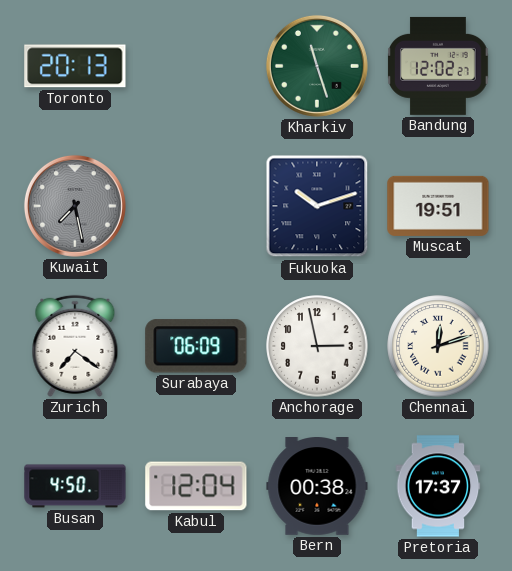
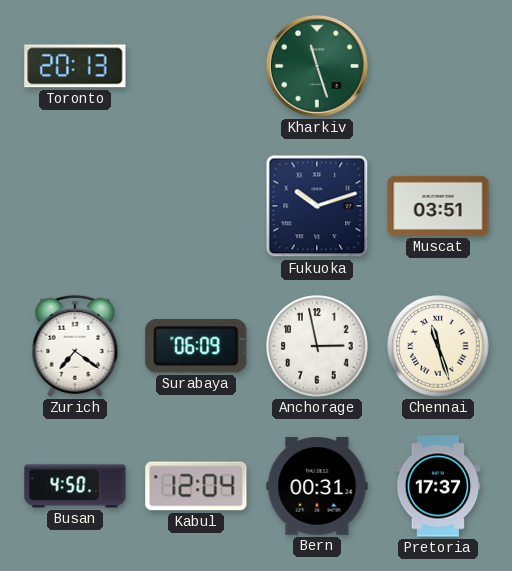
Bandung: 12:02 -> none
Kuwait: 7:28 -> none
Muscat: 19:51 -> 03:51
Chennai: 12:12 -> 11:27
Bern: 00:38 -> 00:31
